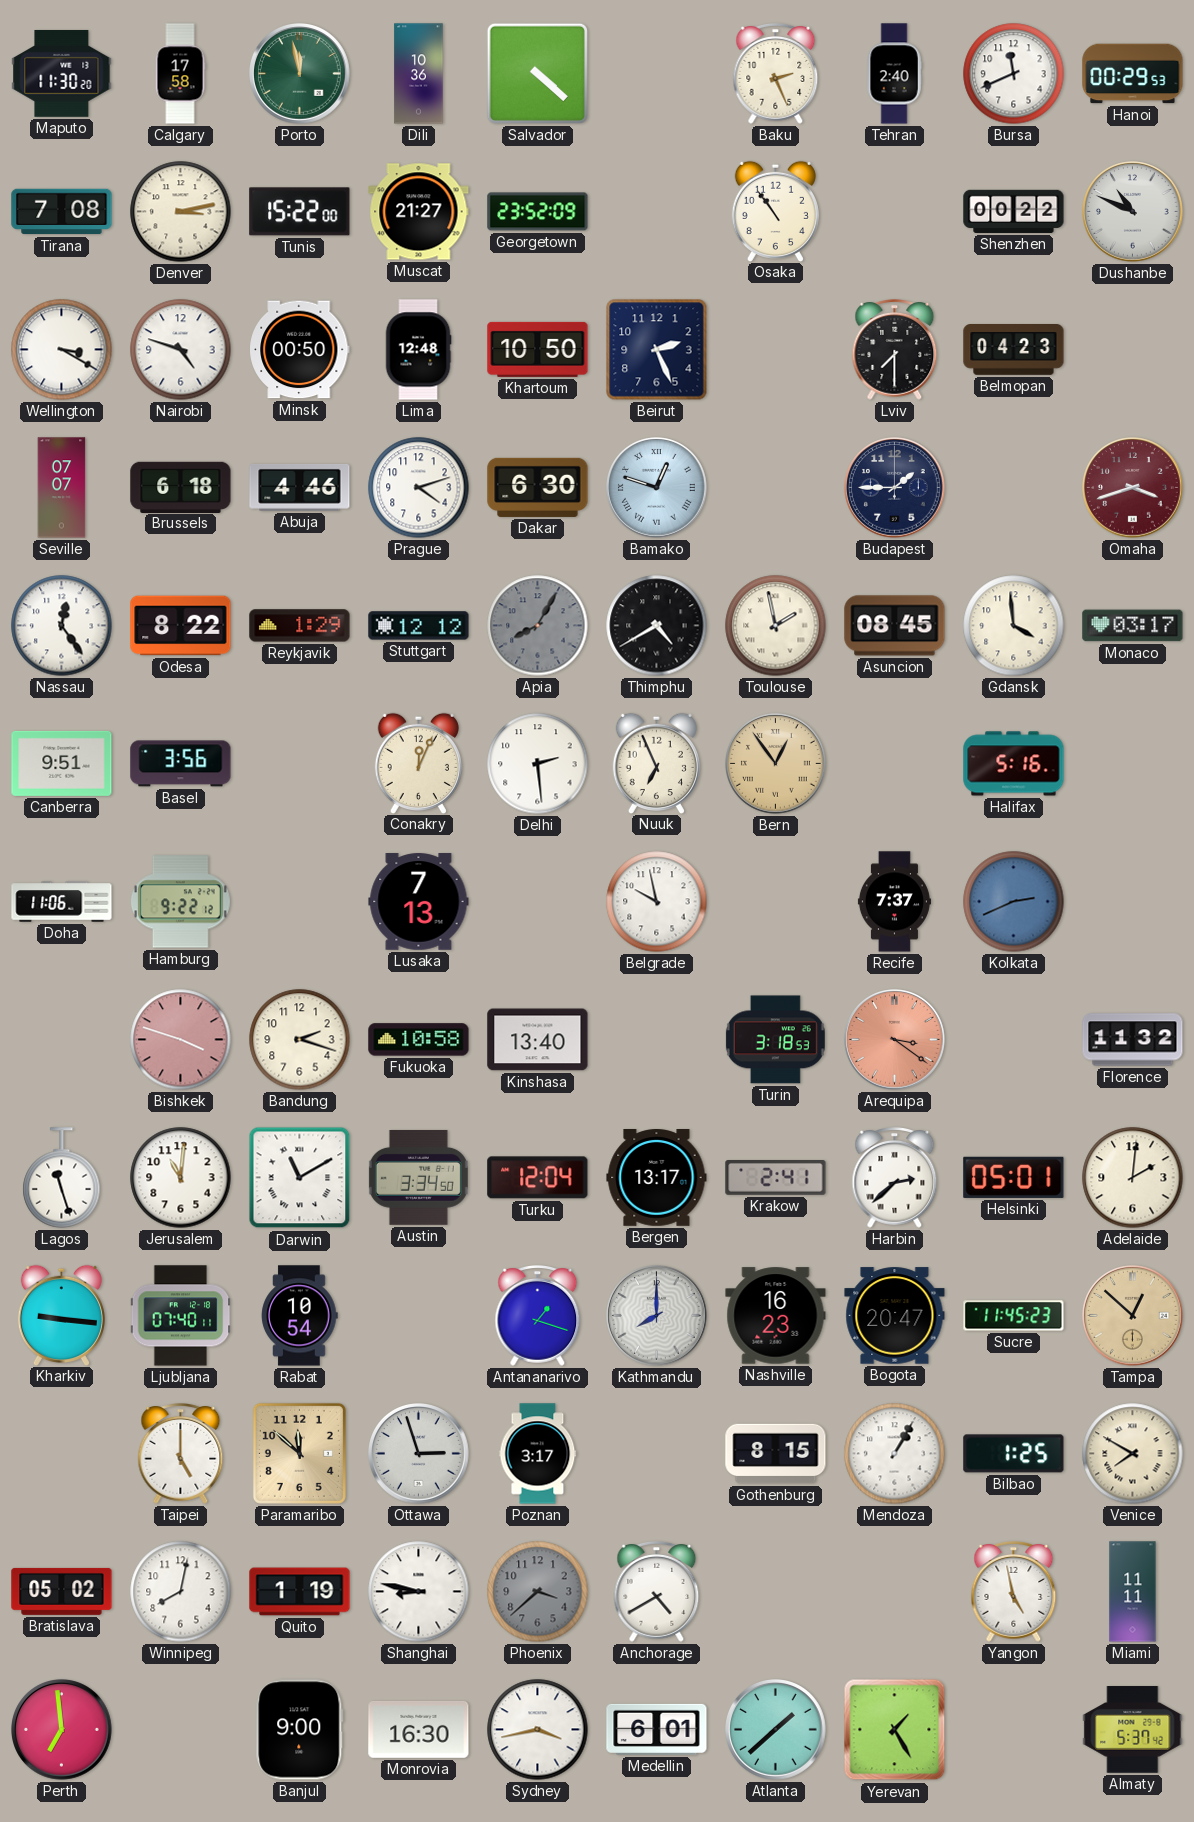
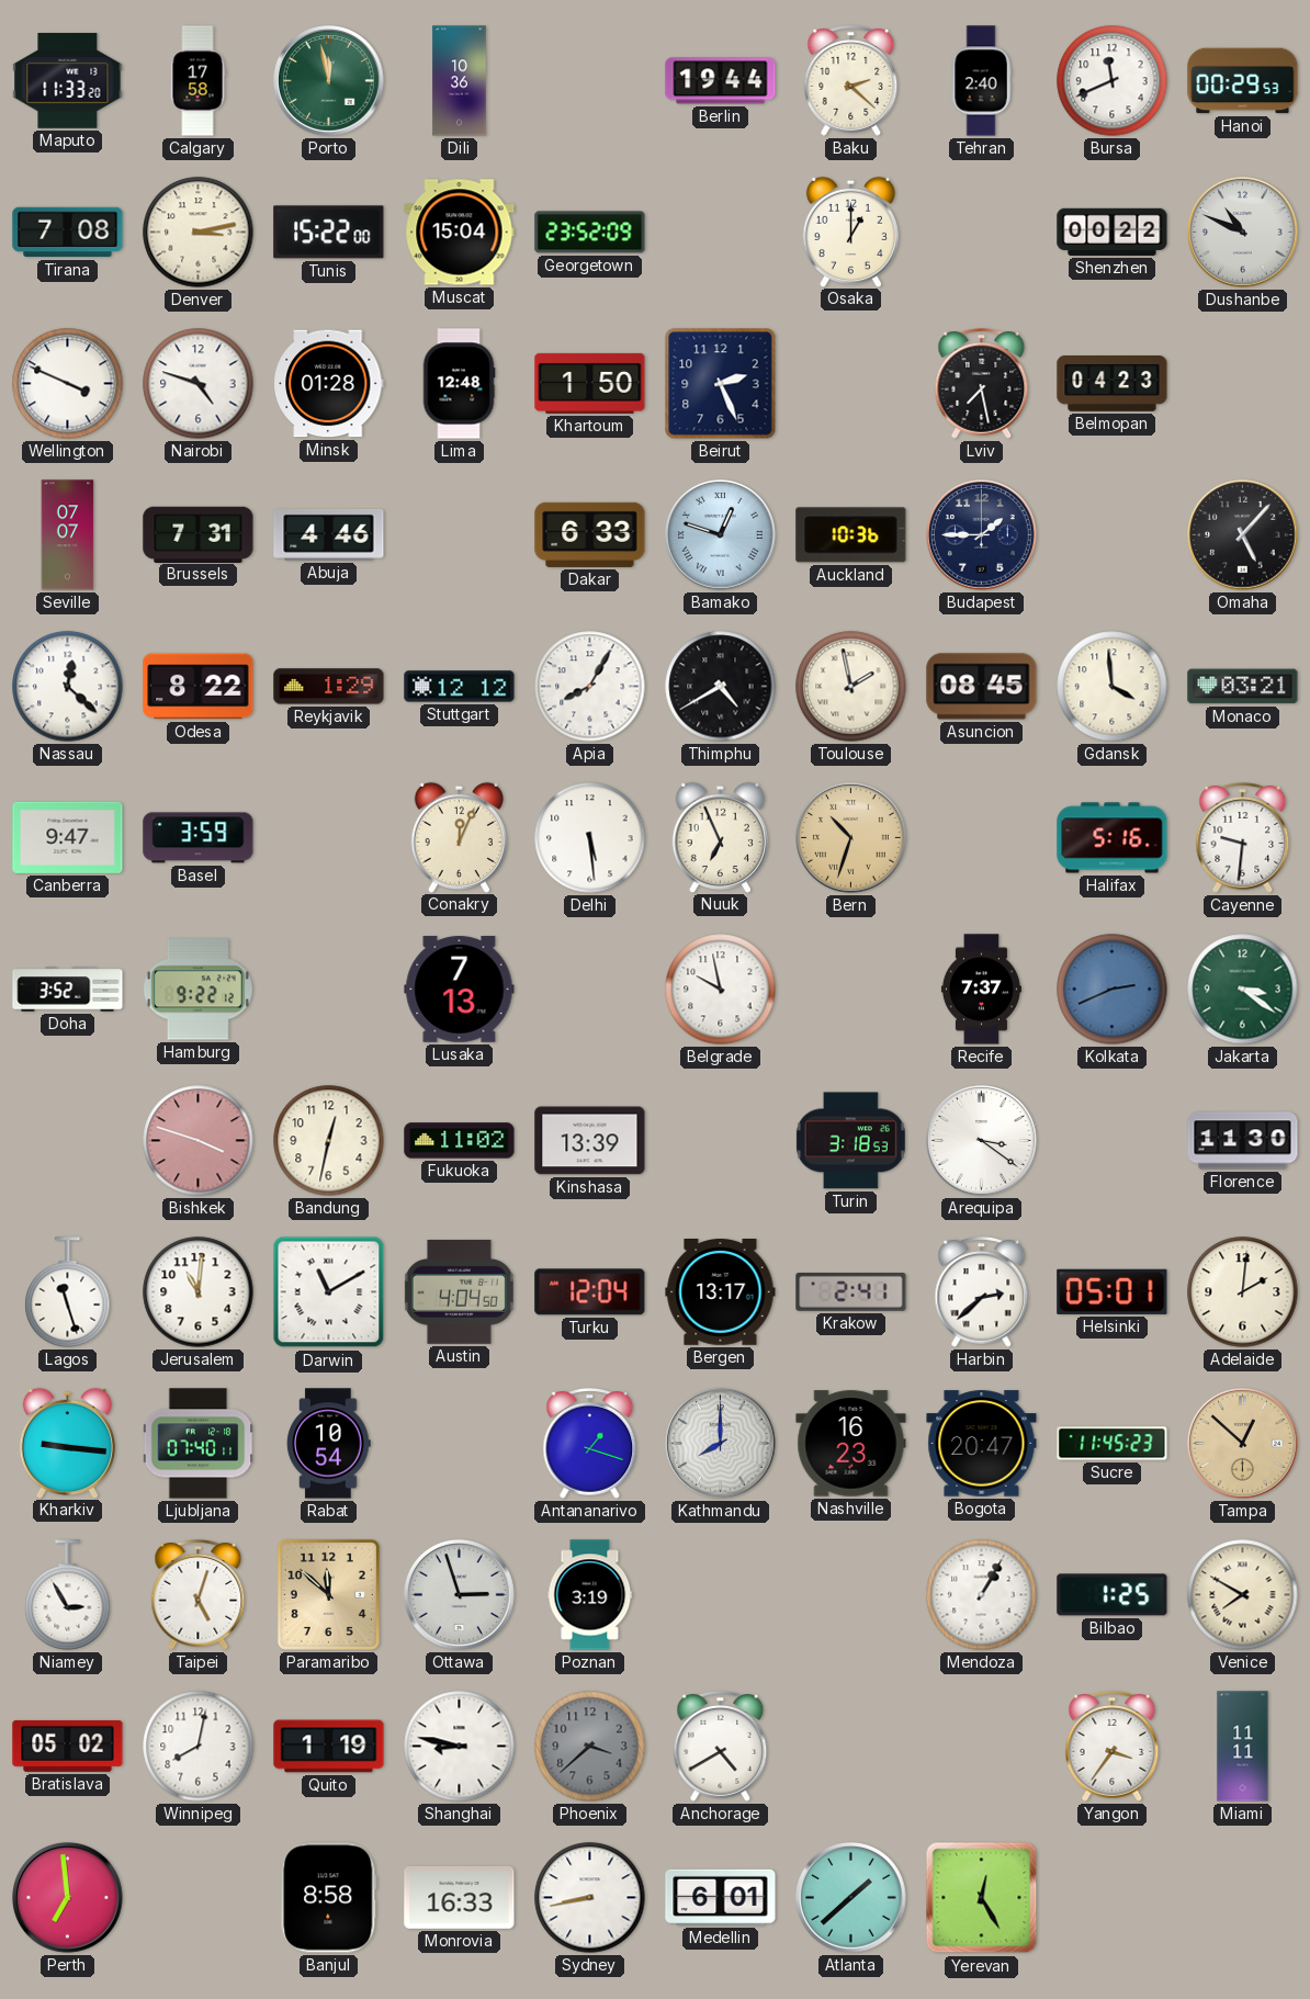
Maputo: 11:30 -> 11:33
Salvador: 4:22 -> none
Berlin: none -> 19:44
Baku: 2:26 -> 2:22
Muscat: 21:27 -> 15:04
Osaka: 10:54 -> 1:00
Wellington: 3:20 -> 3:49
Minsk: 00:50 -> 01:28
Khartoum: 10:50 -> 1:50
Lviv: 7:30 -> 7:28
Brussels: 6:18 -> 7:31
Prague: 4:12 -> none
Dakar: 6:30 -> 6:33
Auckland: none -> 10:36
Omaha: 3:42 -> 5:07
Omaha dial: burgundy -> black
Nassau: 12:24 -> 12:22
Apia dial: grey -> white
Monaco: 03:17 -> 03:21
Canberra: 9:51 -> 9:47
Basel: 3:56 -> 3:59
Delhi: 2:29 -> 5:29
Bern: 12:54 -> 10:33
Cayenne: none -> 9:31
Doha: 11:06 -> 3:52
Jakarta: none -> 3:21
Bandung: 2:18 -> 12:32
Fukuoka: 10:58 -> 11:02
Kinshasa: 13:40 -> 13:39
Arequipa dial: salmon -> white
Florence: 11:32 -> 11:30
Austin: 3:34 -> 4:04
Niamey: none -> 2:55
Taipei: 5:00 -> 5:03
Poznan: 3:17 -> 3:19
Gothenburg: 8:15 -> none
Yangon: 4:58 -> 3:36
Banjul: 9:00 -> 8:58
Monrovia: 16:30 -> 16:33
Sydney: 3:43 -> 8:43
Yerevan: 1:25 -> 12:25
Almaty: 5:37 -> none
